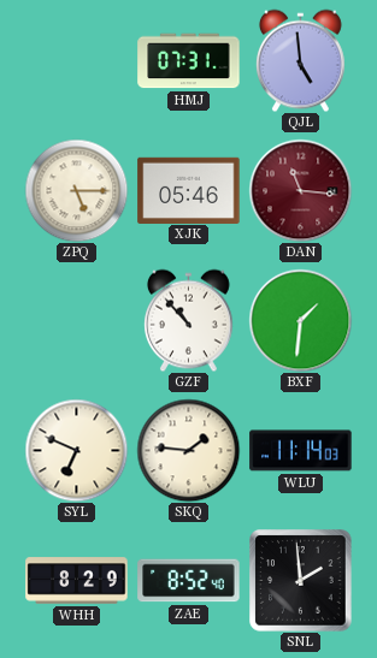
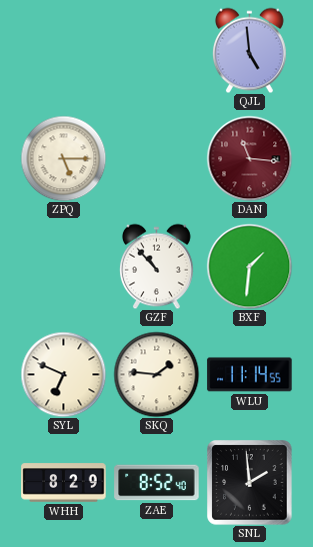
HMJ: 07:31 -> none
XJK: 05:46 -> none
WLU: 11:14:03 -> 11:14:55
